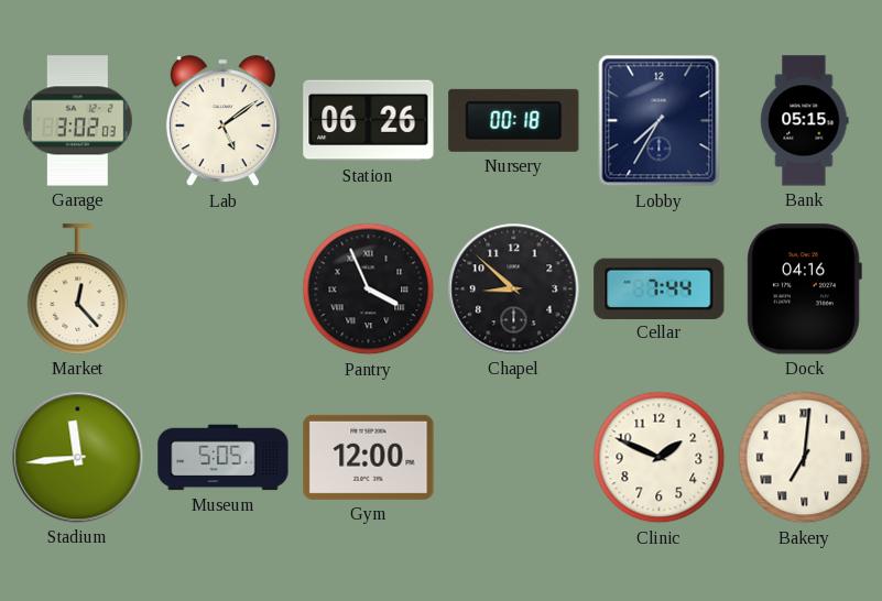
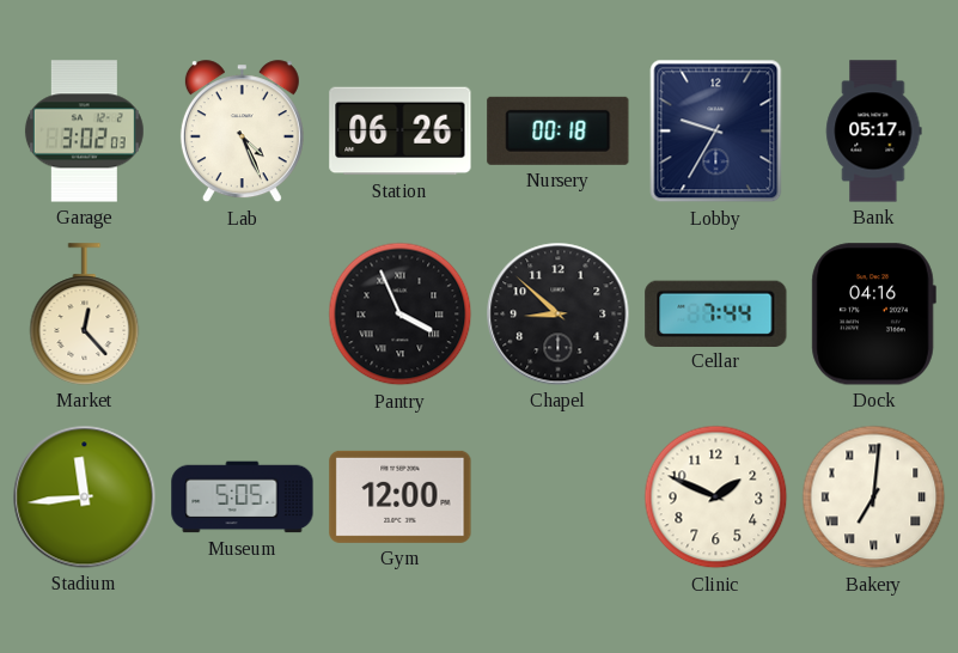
Lab: 5:09 -> 4:26
Lobby: 7:35 -> 9:35
Bank: 05:15 -> 05:17
